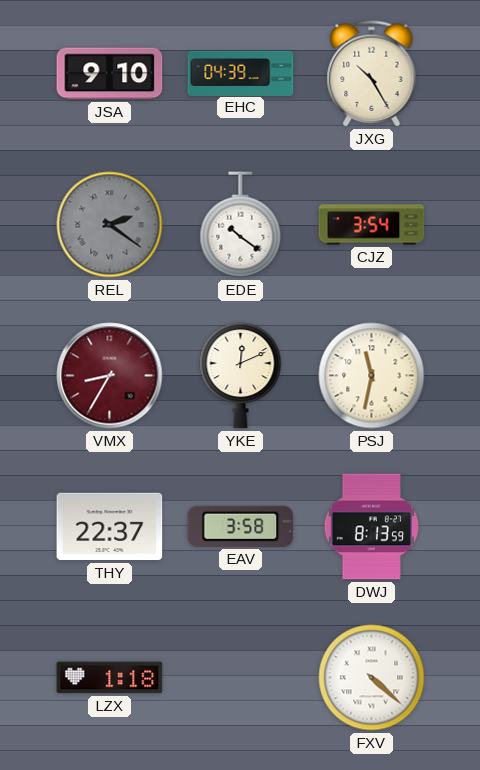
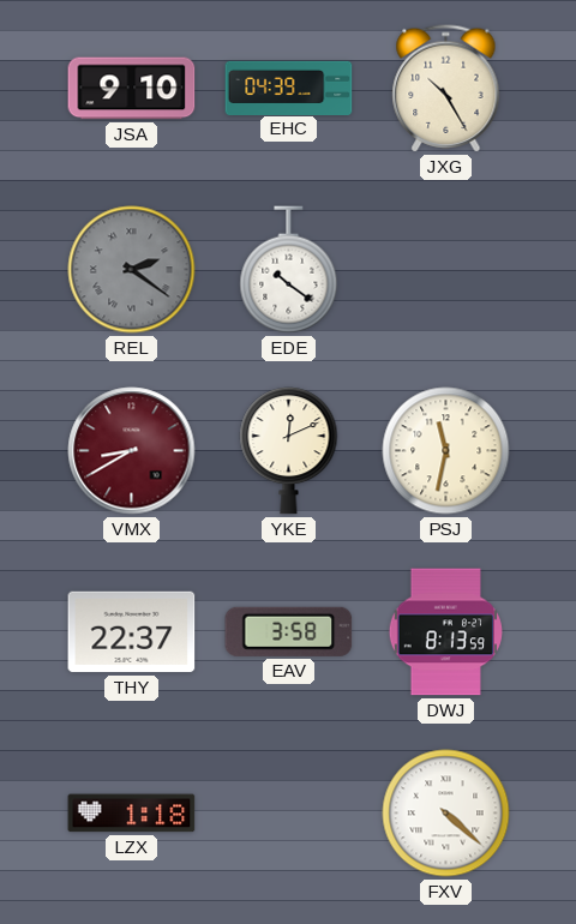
CJZ: 3:54 -> none
VMX: 8:35 -> 8:40
